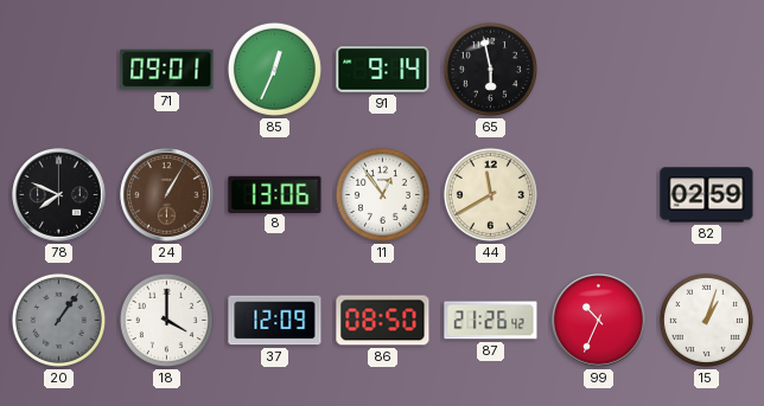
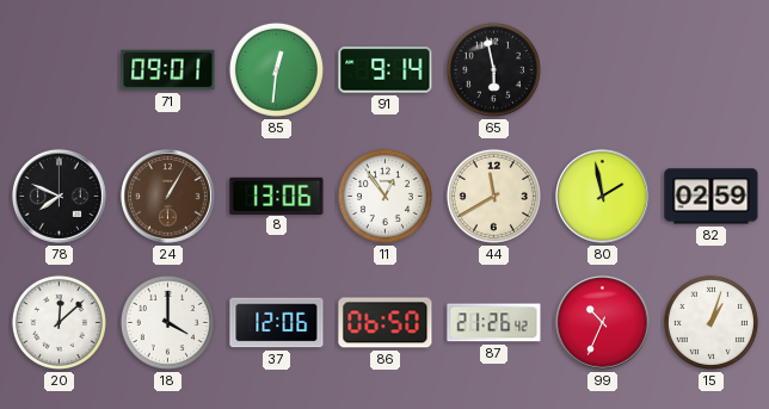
85: 12:34 -> 12:31
80: none -> 1:58
20: 1:06 -> 12:08
20 dial: grey -> white
37: 12:09 -> 12:06
86: 08:50 -> 06:50
